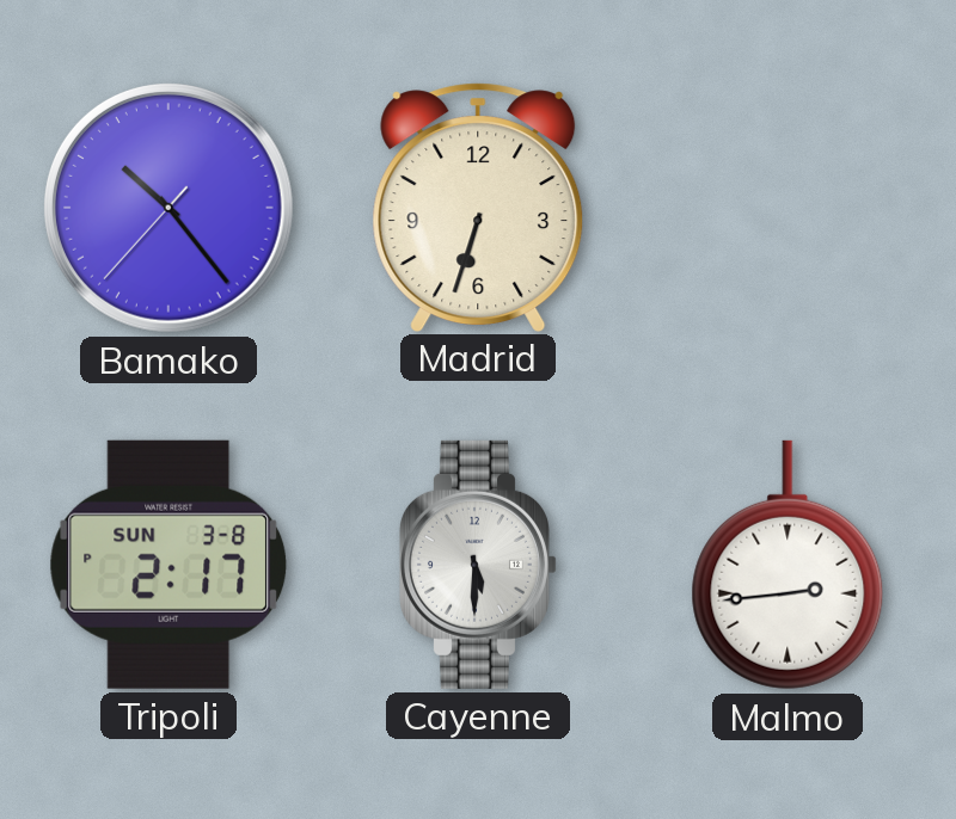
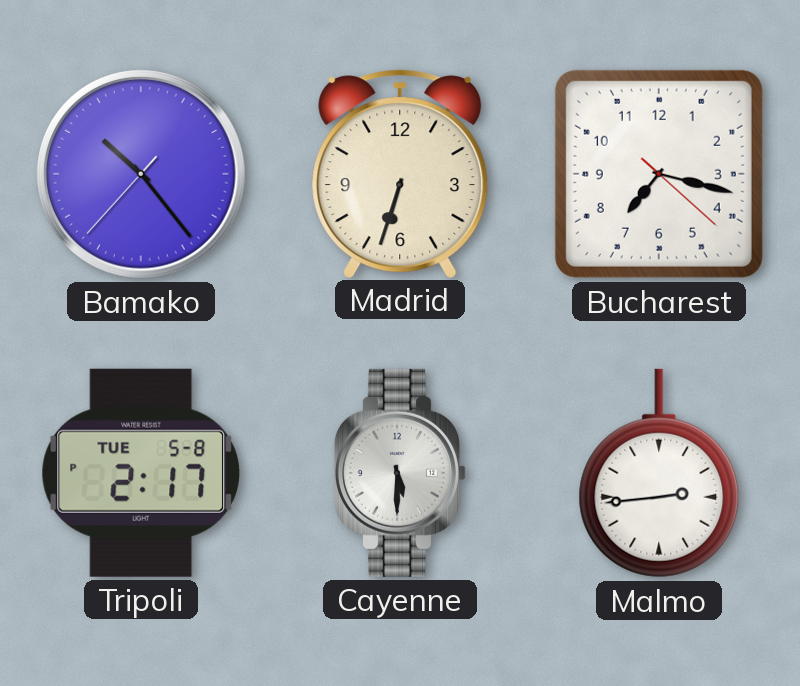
Bucharest: none -> 7:17
Tripoli date: SUN 3-8 -> TUE 5-8
